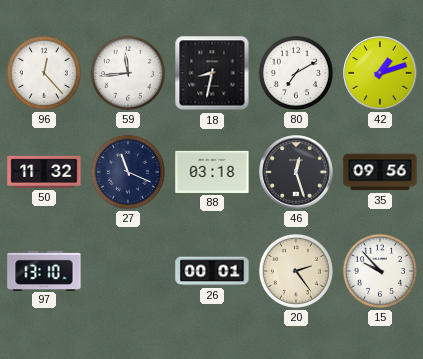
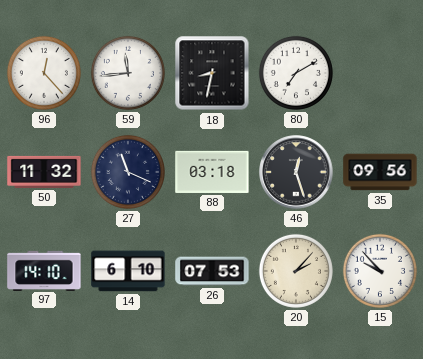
42: 1:12 -> none
97: 13:10 -> 14:10
14: none -> 6:10
26: 00:01 -> 07:53
20: 2:24 -> 2:07
